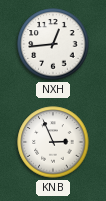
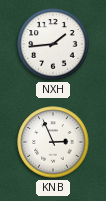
NXH: 12:44 -> 1:44
